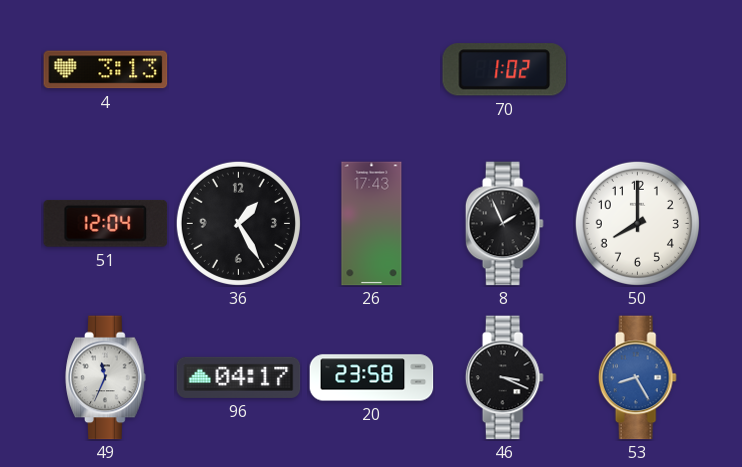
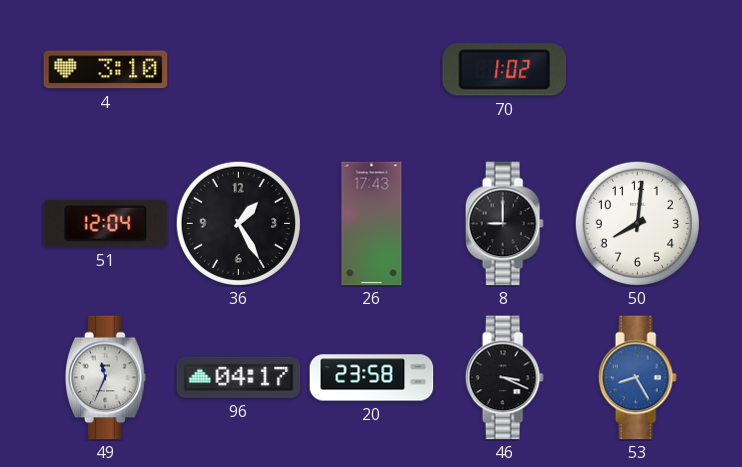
4: 3:13 -> 3:10
8: 1:56 -> 9:00
50: 8:00 -> 8:01
